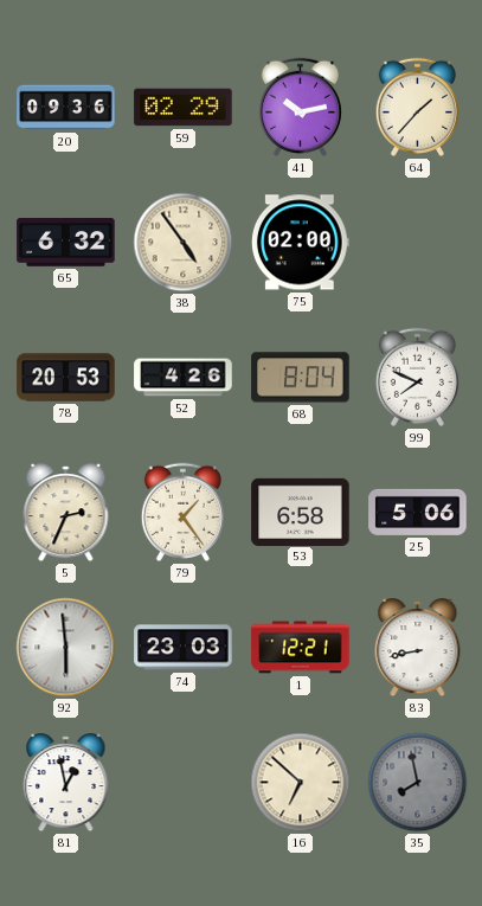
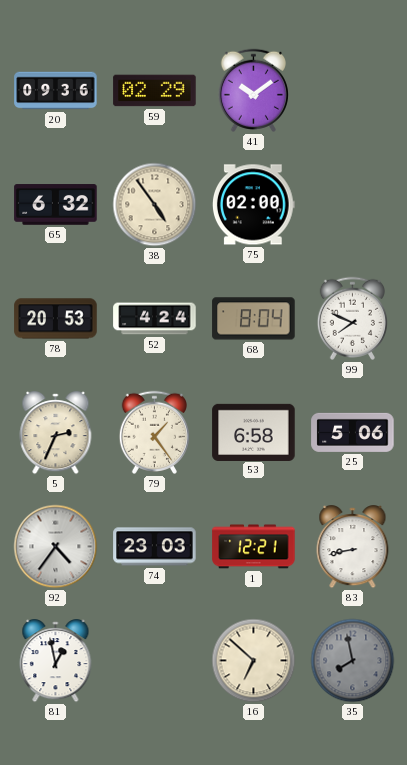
41: 10:13 -> 10:09
64: 1:37 -> none
52: 4:26 -> 4:24
92: 5:59 -> 4:36
